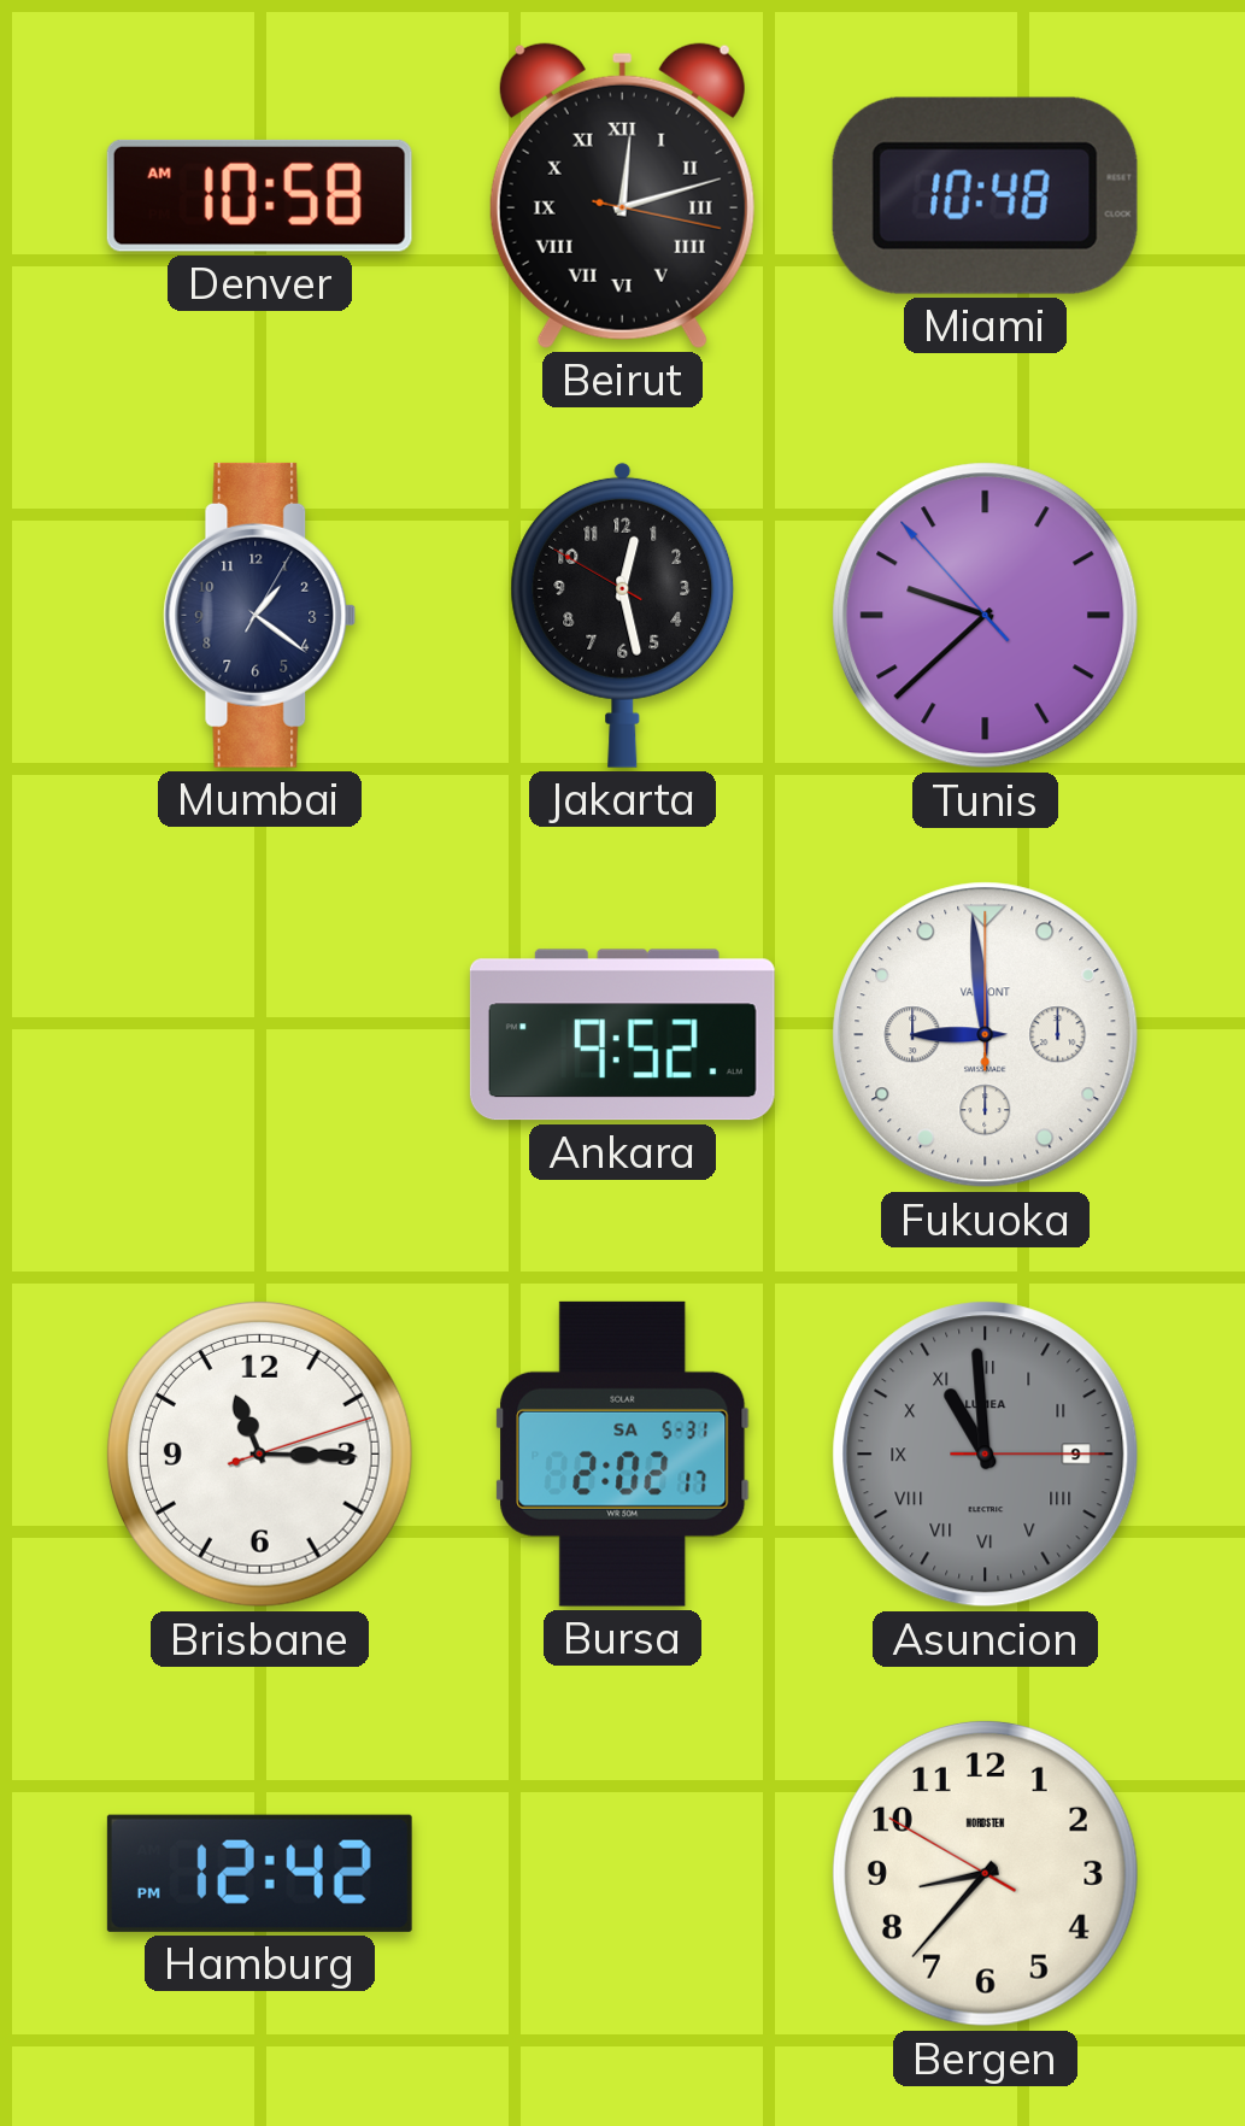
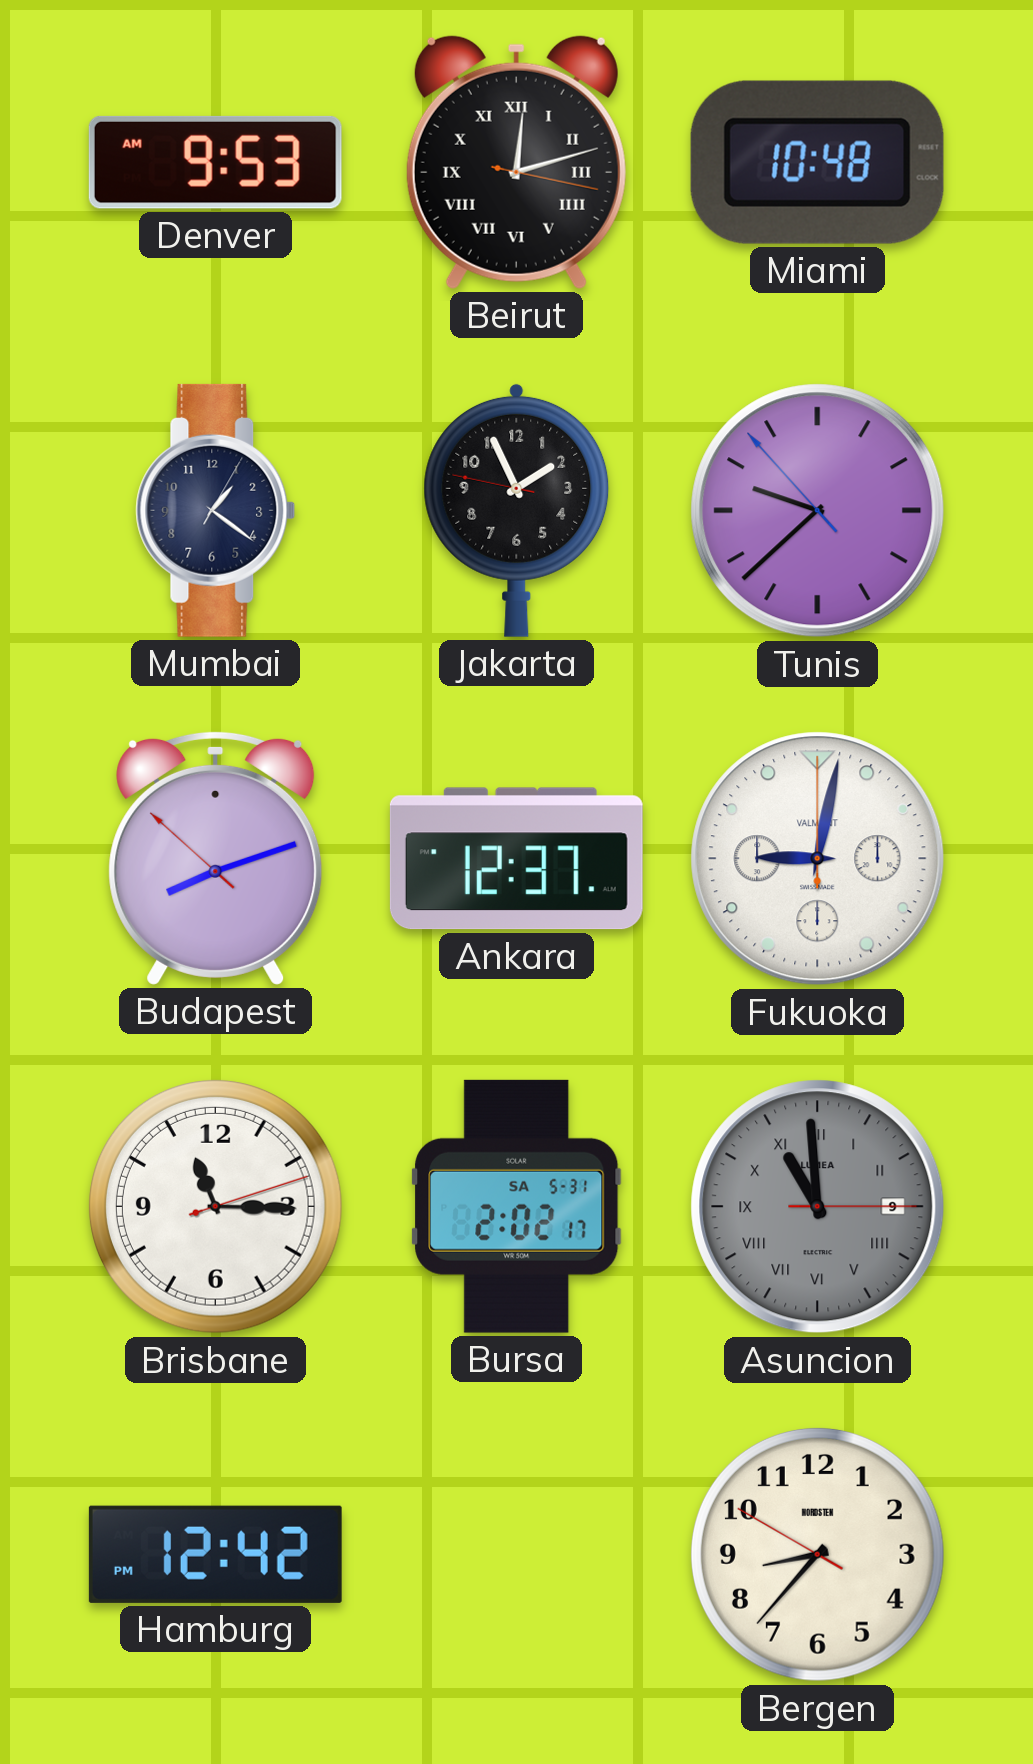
Denver: 10:58 -> 9:53
Jakarta: 12:27 -> 1:55
Budapest: none -> 8:11
Ankara: 9:52 -> 12:37
Fukuoka: 8:59 -> 9:02
